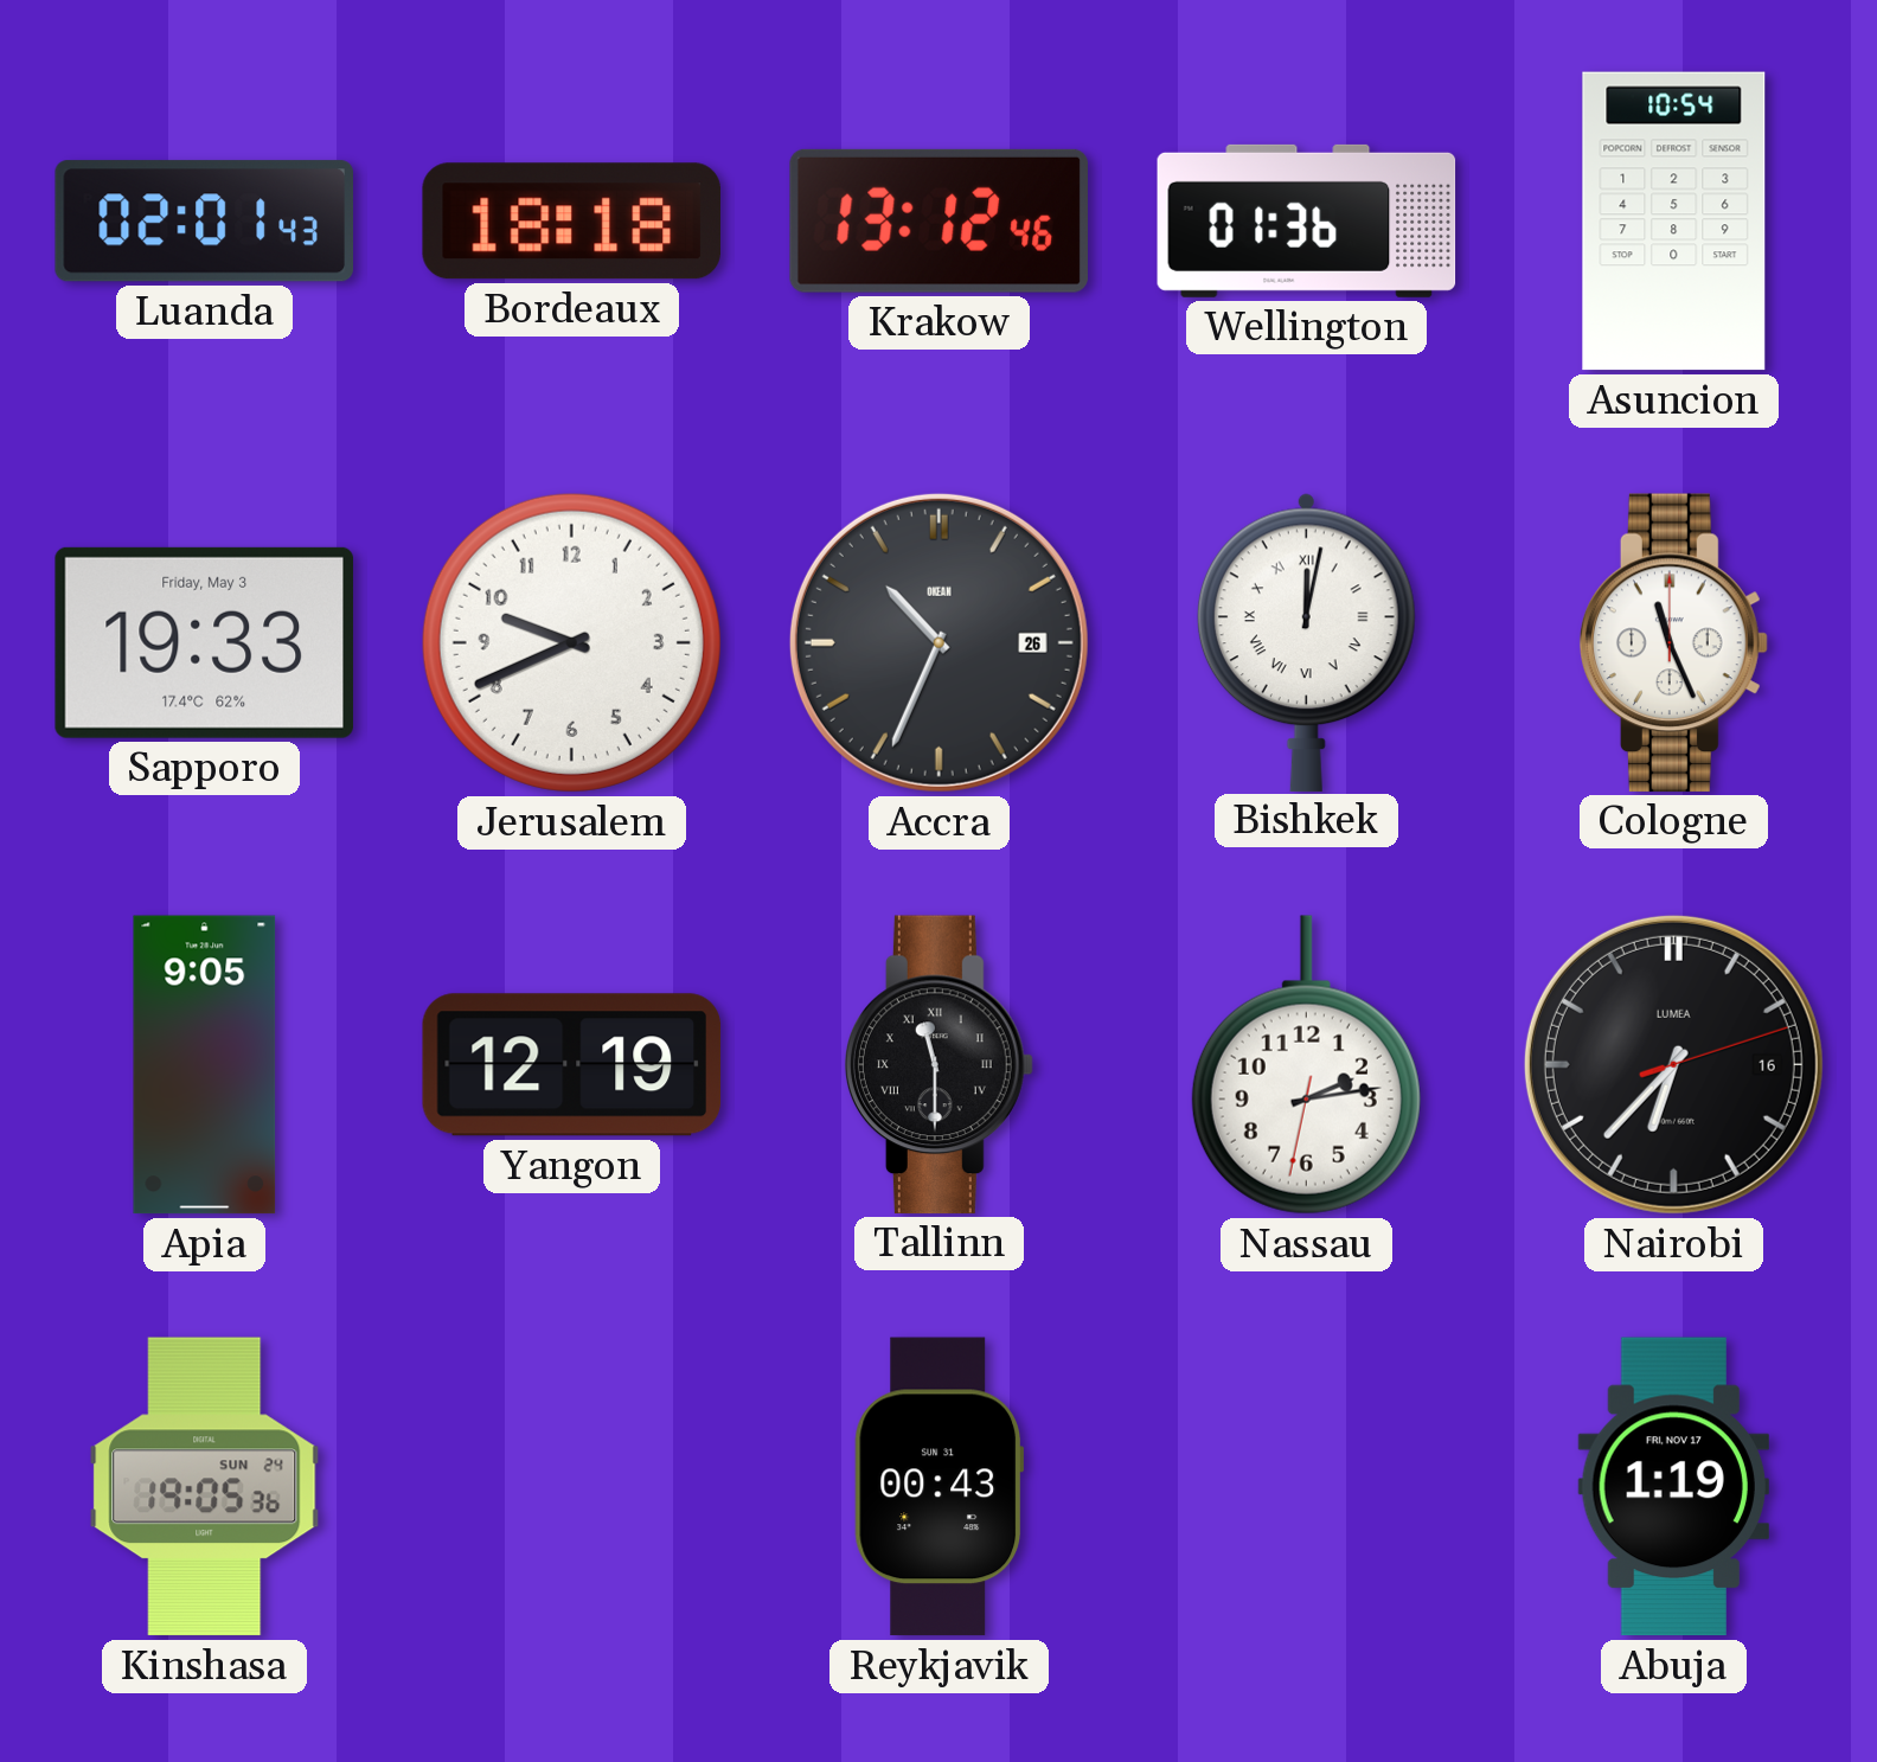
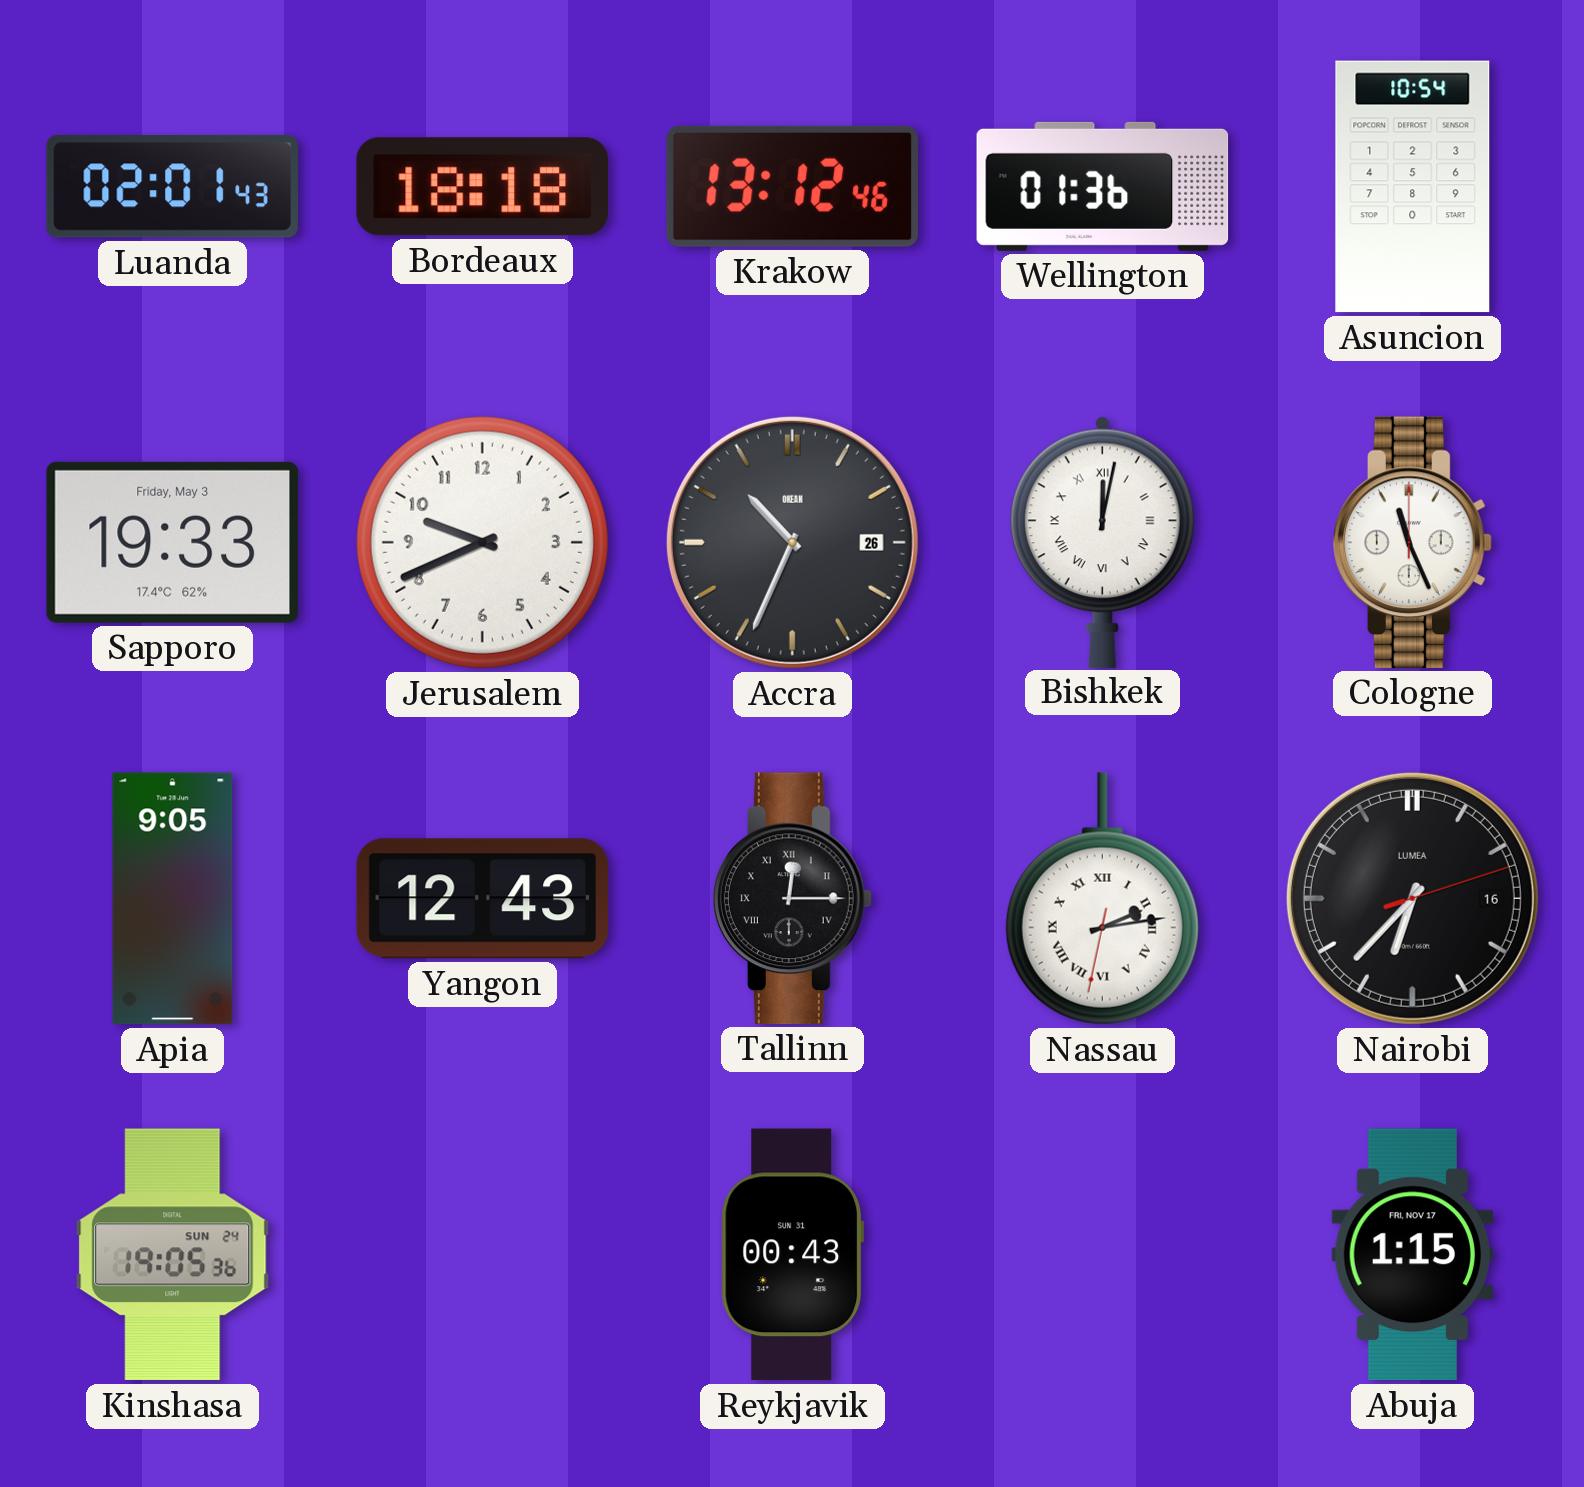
Yangon: 12:19 -> 12:43
Tallinn: 11:30 -> 12:15
Nassau numerals: Arabic -> Roman
Abuja: 1:19 -> 1:15
